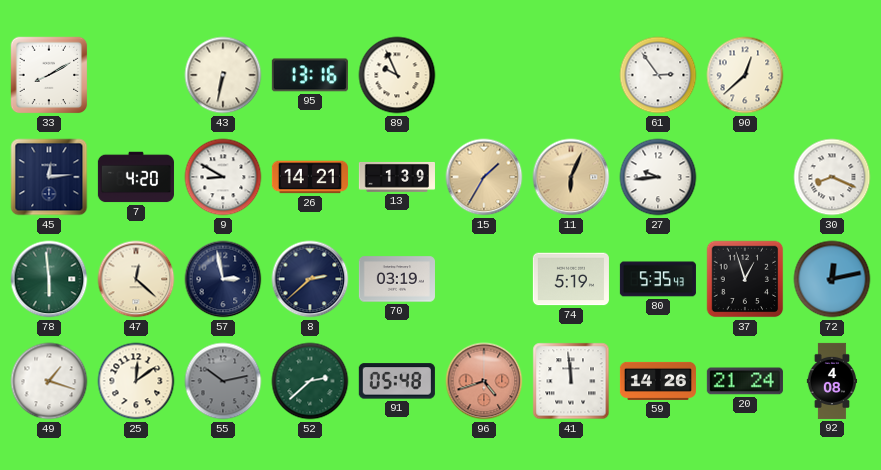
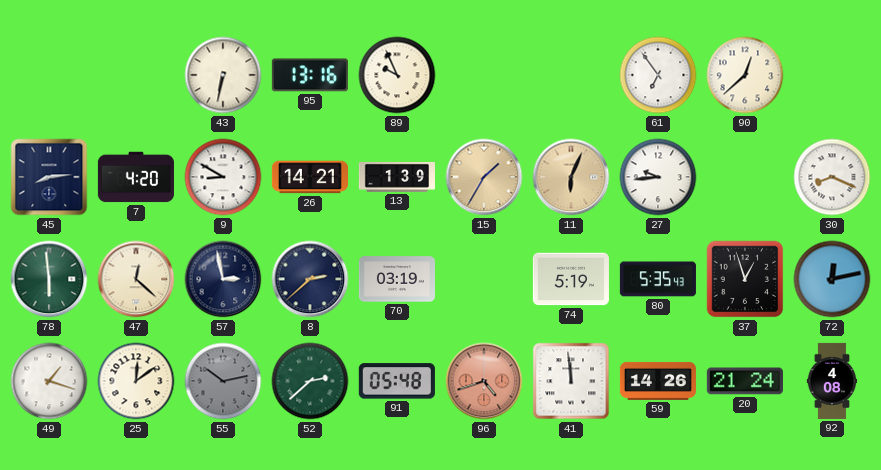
33: 8:10 -> none
61: 2:54 -> 6:54
45: 12:14 -> 8:14
